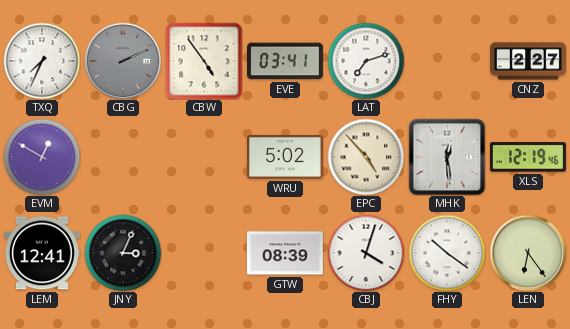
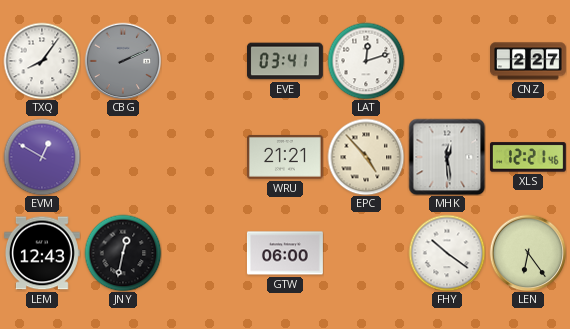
TXQ: 7:34 -> 8:06
CBW: 4:54 -> none
LAT: 7:12 -> 12:12
WRU: 5:02 -> 21:21
XLS: 12:19 -> 12:21
LEM: 12:41 -> 12:43
JNY: 3:04 -> 12:32
GTW: 08:39 -> 06:00
CBJ: 4:03 -> none
